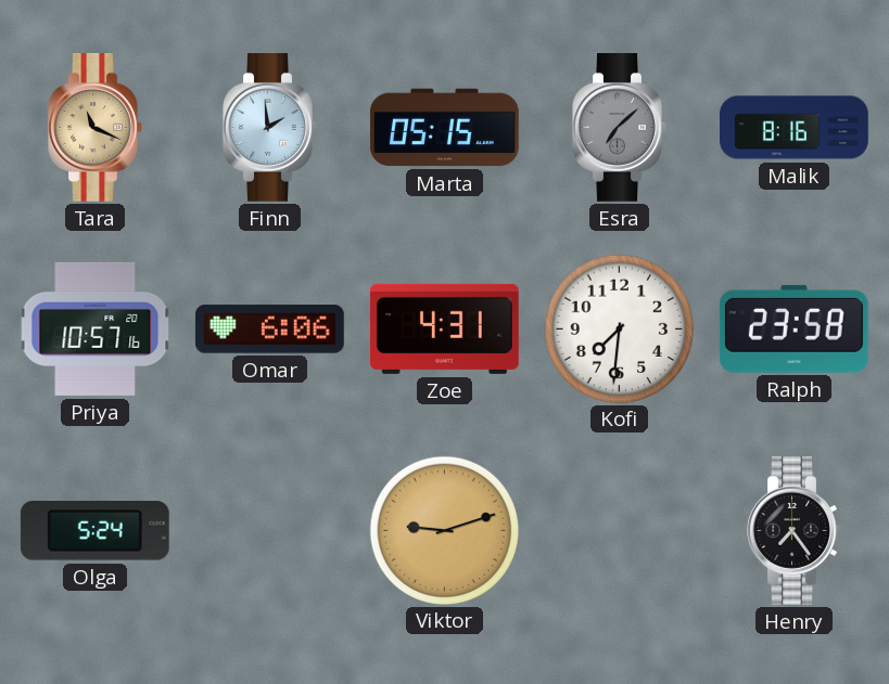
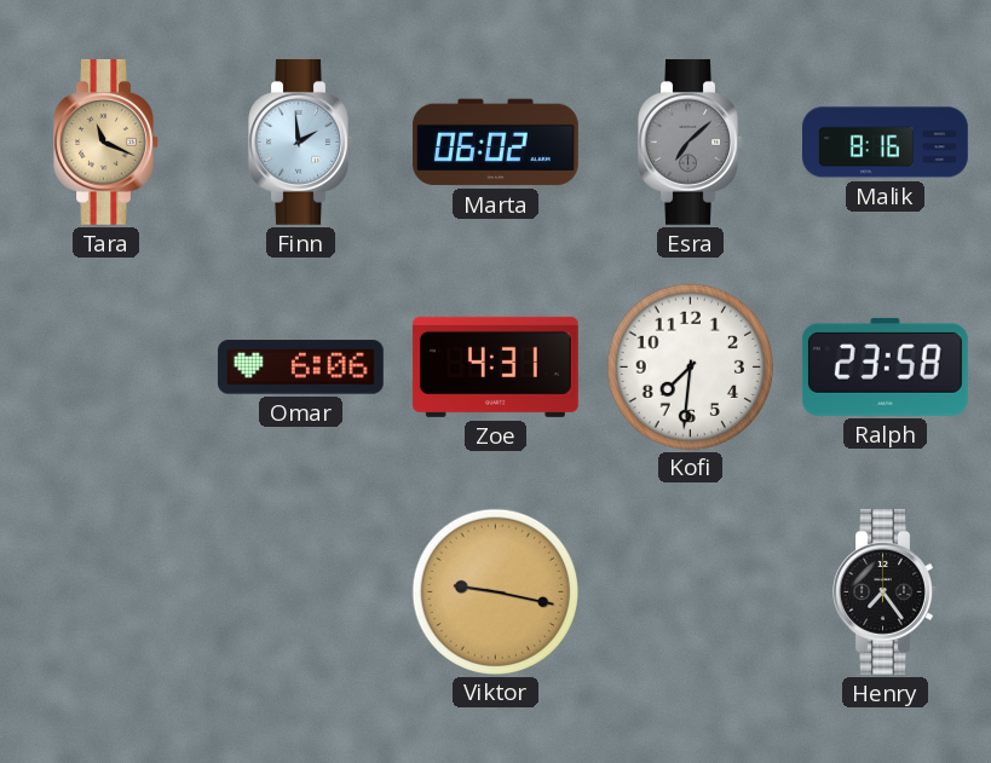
Marta: 05:15 -> 06:02
Priya: 10:57 -> none
Olga: 5:24 -> none
Viktor: 9:12 -> 9:17
